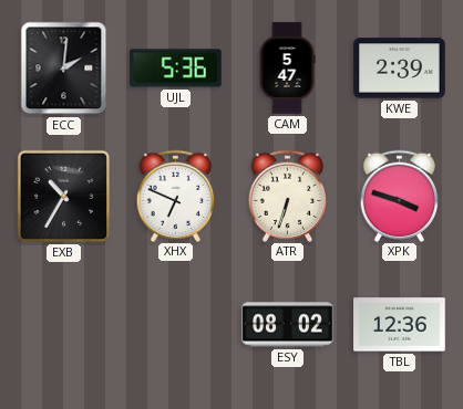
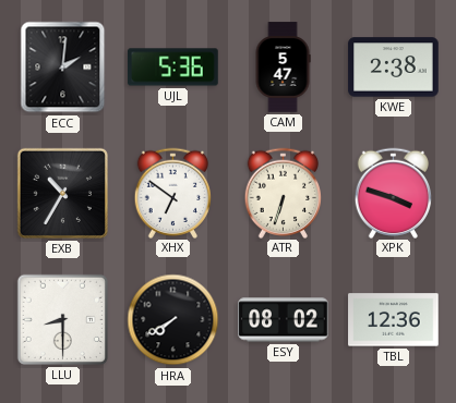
KWE: 2:39 -> 2:38
XHX: 6:49 -> 6:51
LLU: none -> 8:30
HRA: none -> 7:40
